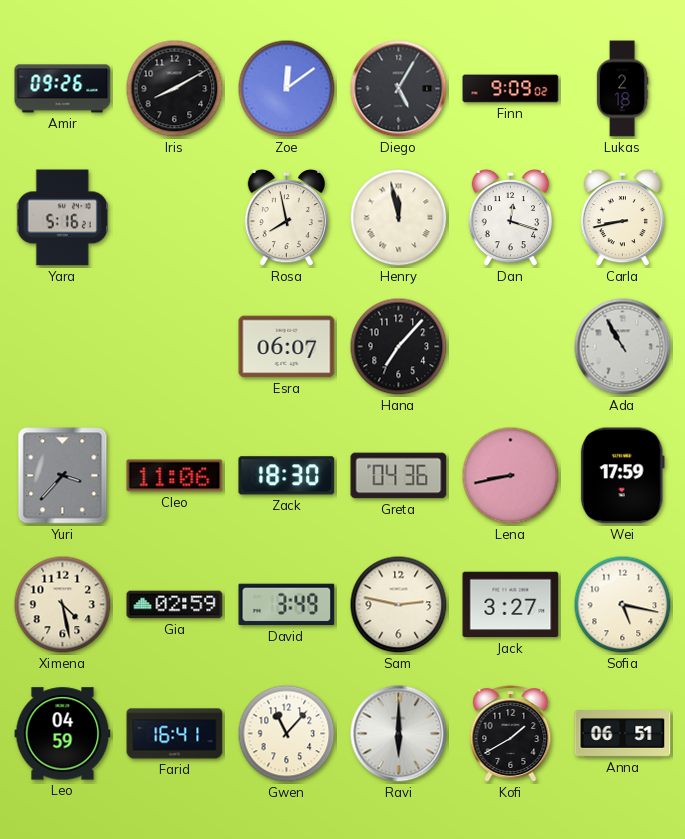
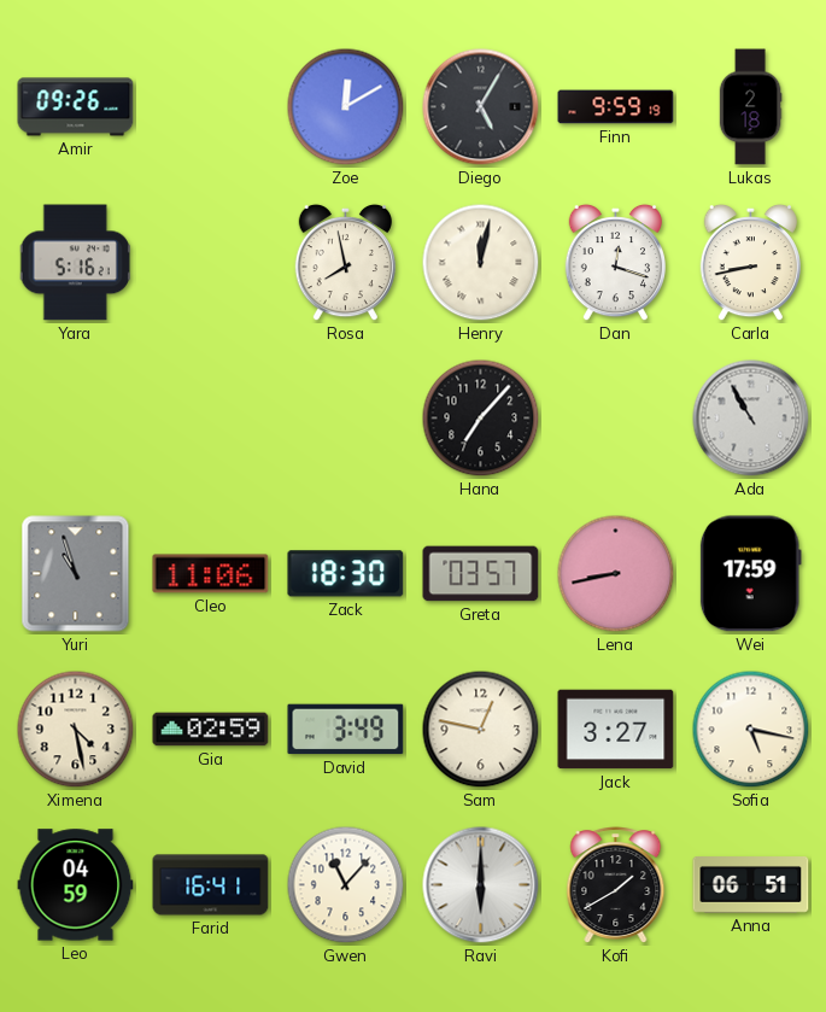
Iris: 8:10 -> none
Zoe: 12:09 -> 12:10
Finn: 9:09 -> 9:59
Henry: 11:58 -> 12:02
Esra: 06:07 -> none
Yuri: 3:37 -> 10:57
Greta: 04:36 -> 03:57
Sam: 2:47 -> 12:47
